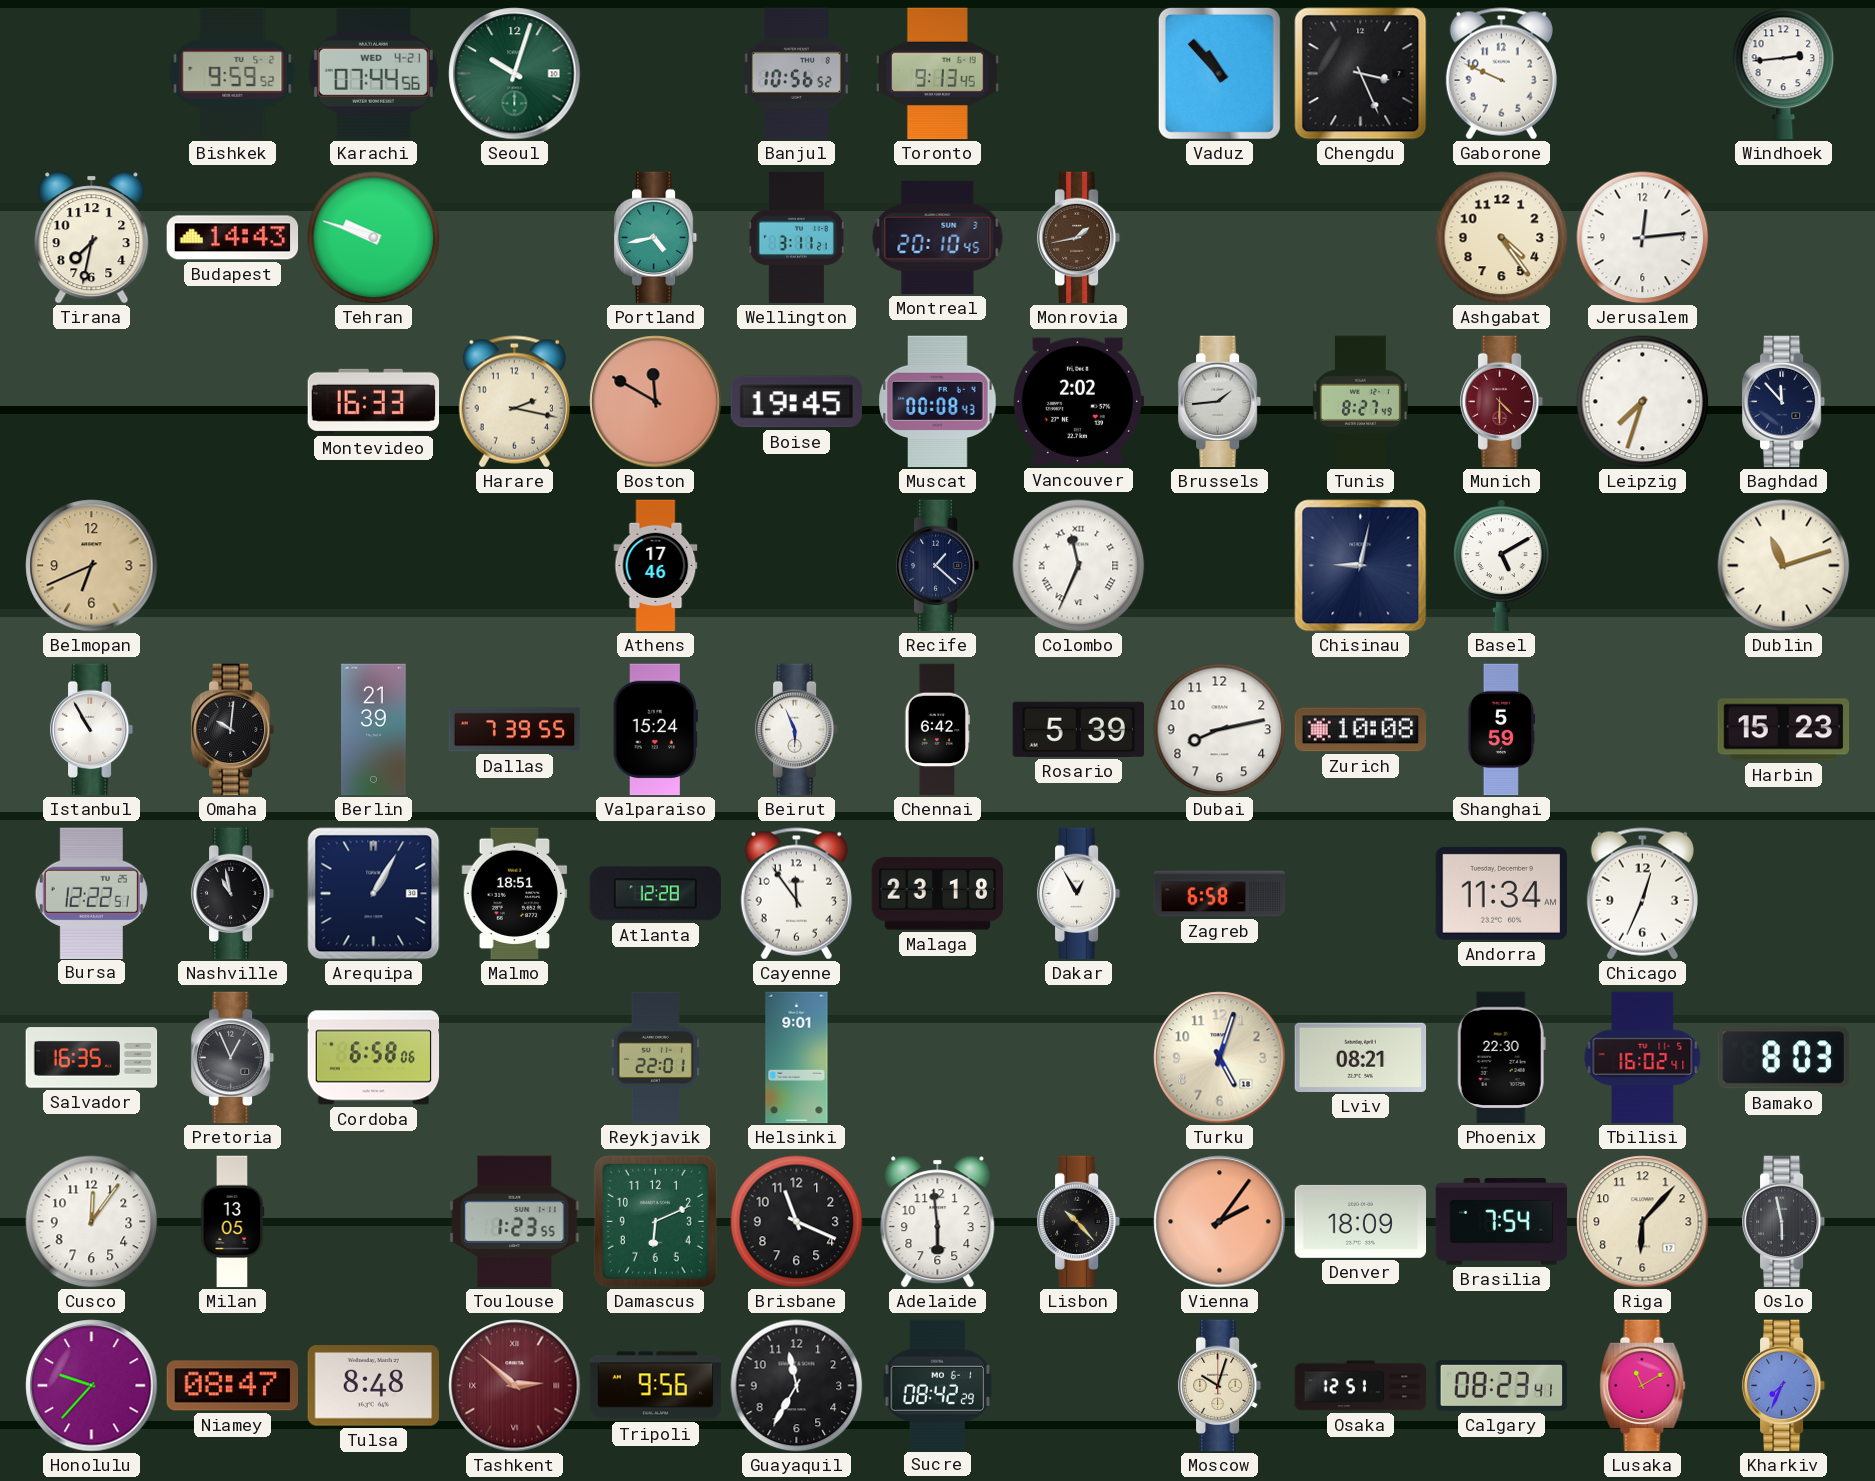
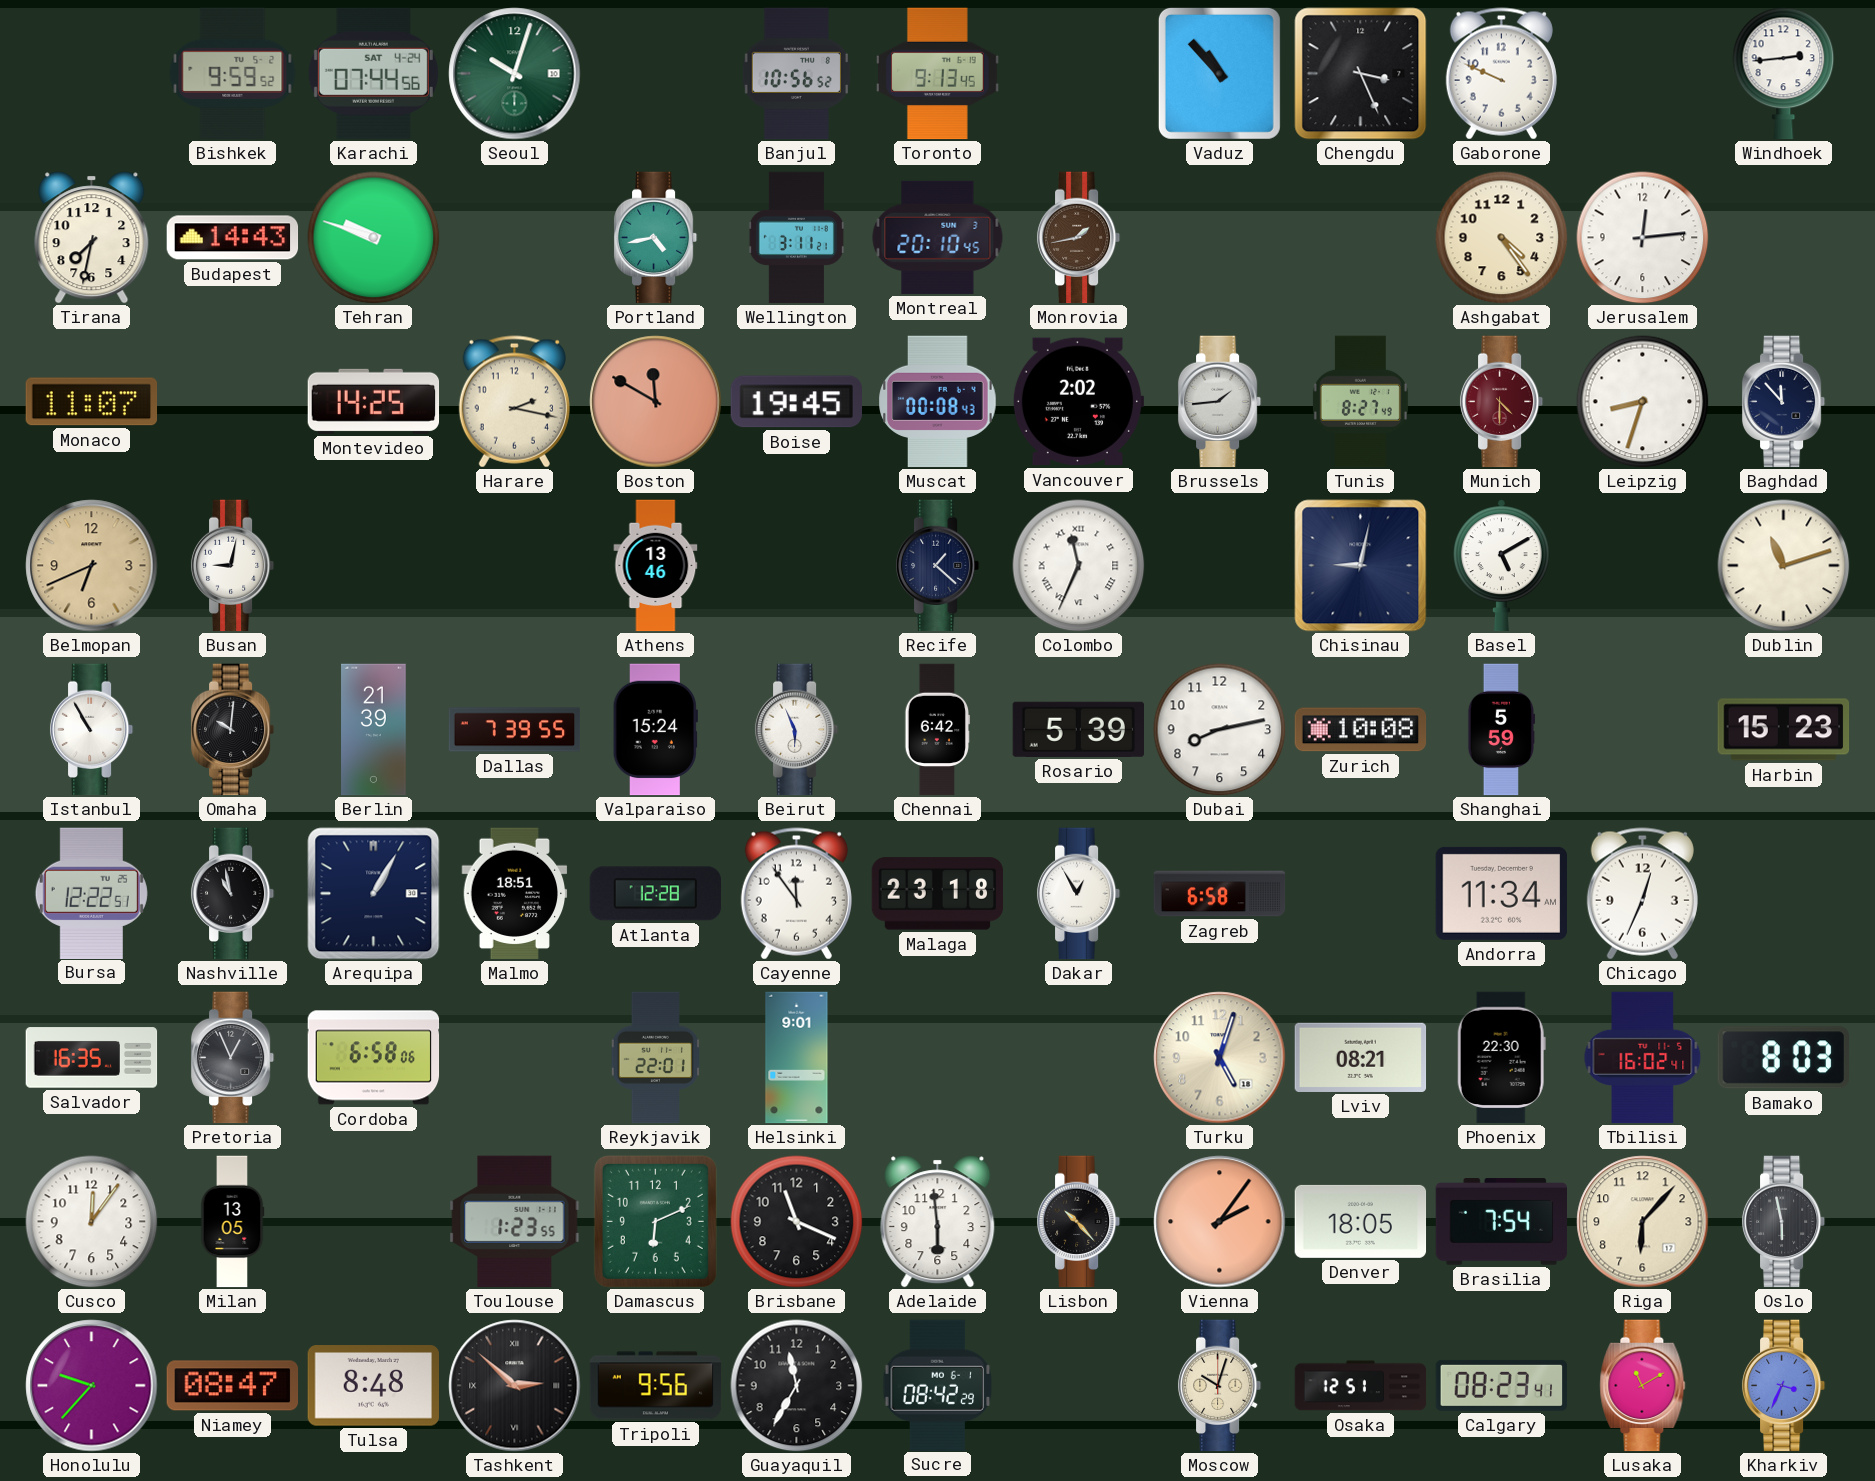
Karachi date: WED 4-21 -> SAT 4-24
Monaco: none -> 11:07
Montevideo: 16:33 -> 14:25
Leipzig: 7:33 -> 8:33
Busan: none -> 9:02
Athens: 17:46 -> 13:46
Denver: 18:09 -> 18:05
Tashkent dial: burgundy -> black
Kharkiv: 7:34 -> 3:34
